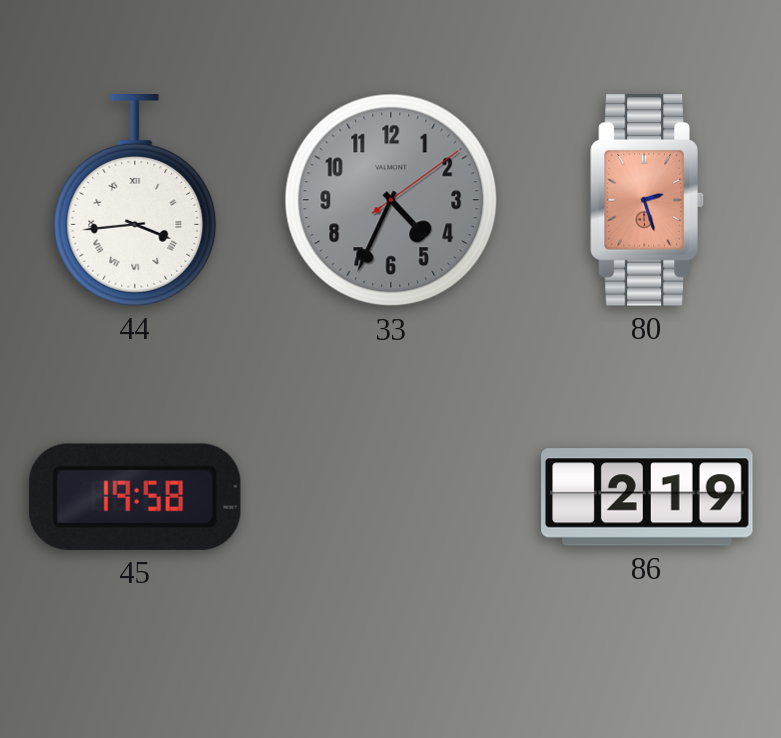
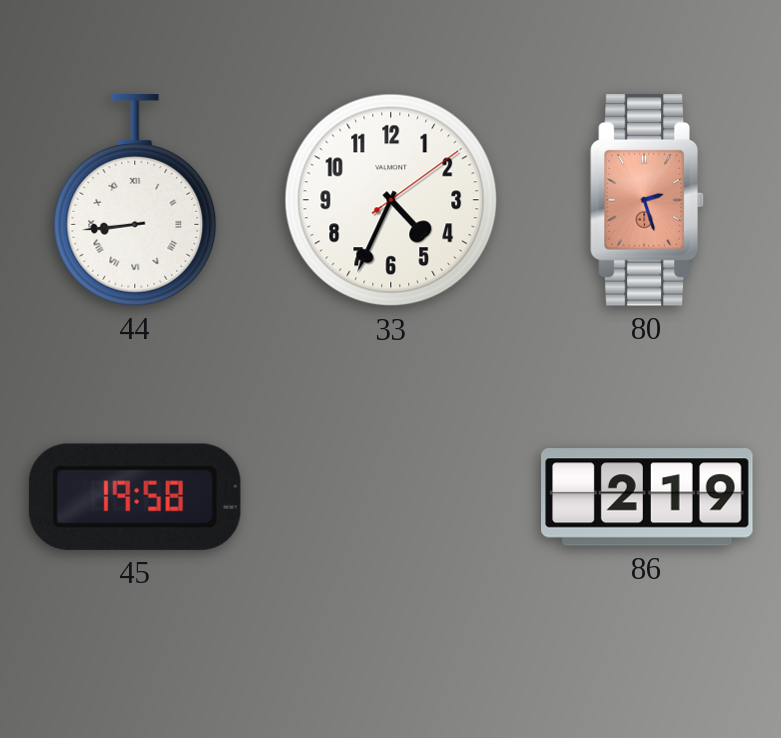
44: 3:44 -> 8:44
33 dial: grey -> white
